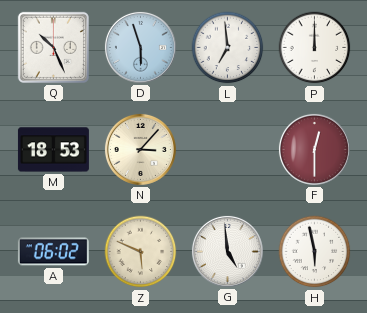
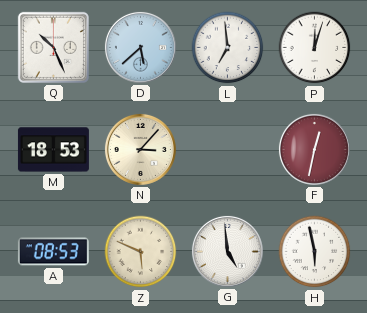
D: 5:57 -> 5:38
P: 12:00 -> 12:03
F: 12:30 -> 12:32
A: 06:02 -> 08:53
